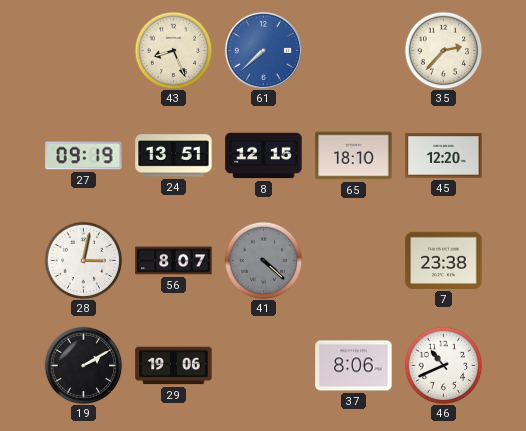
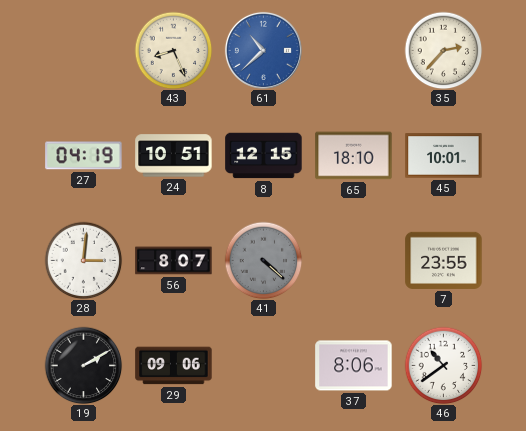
61: 7:38 -> 10:38
27: 09:19 -> 04:19
24: 13:51 -> 10:51
45: 12:20 -> 10:01
28: 3:02 -> 3:01
7: 23:38 -> 23:55
29: 19:06 -> 09:06
46: 10:41 -> 10:39
